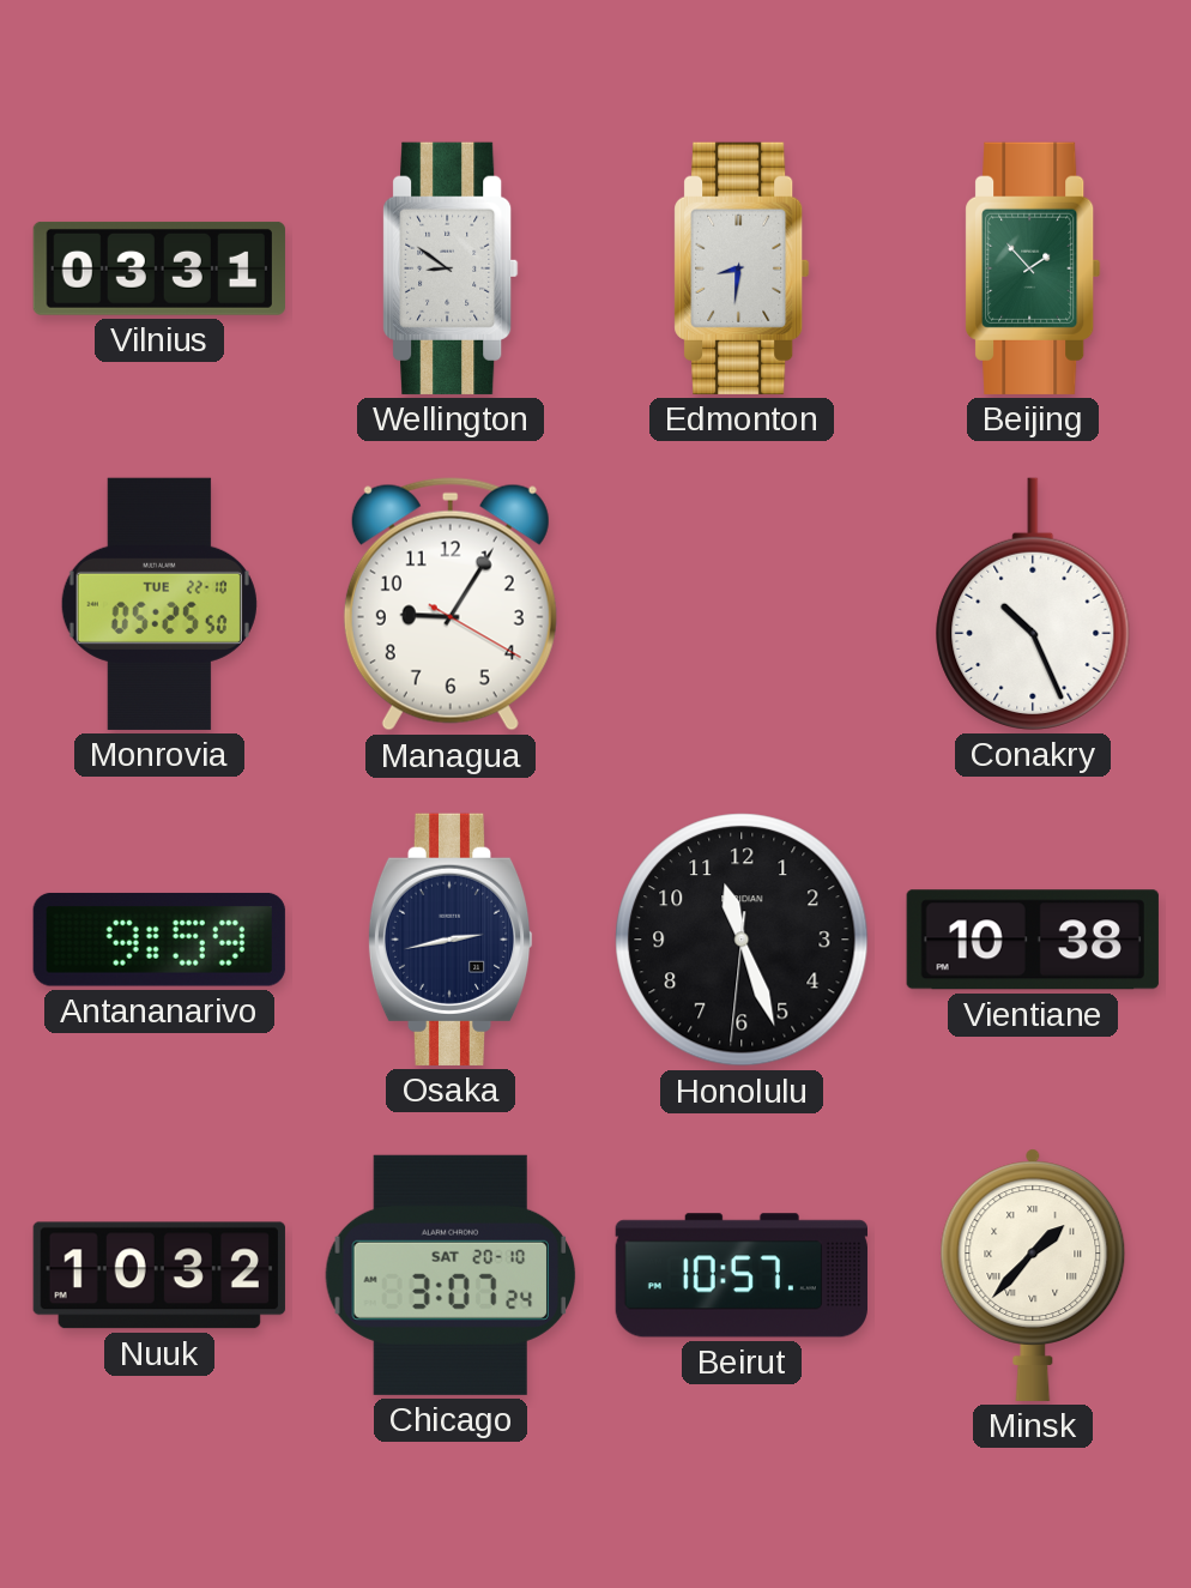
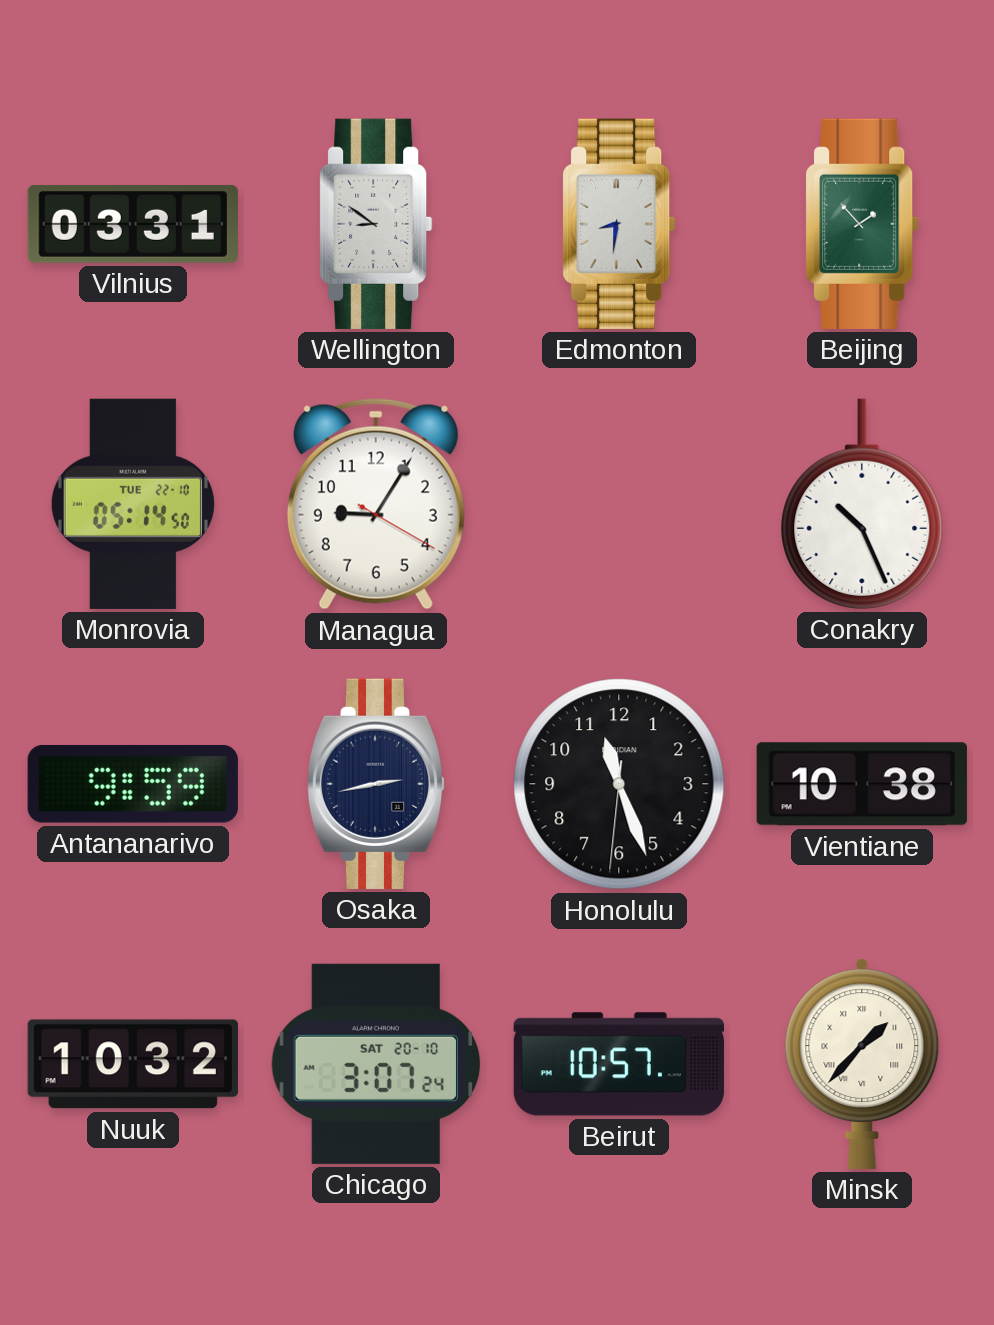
Monrovia: 05:25 -> 05:14
